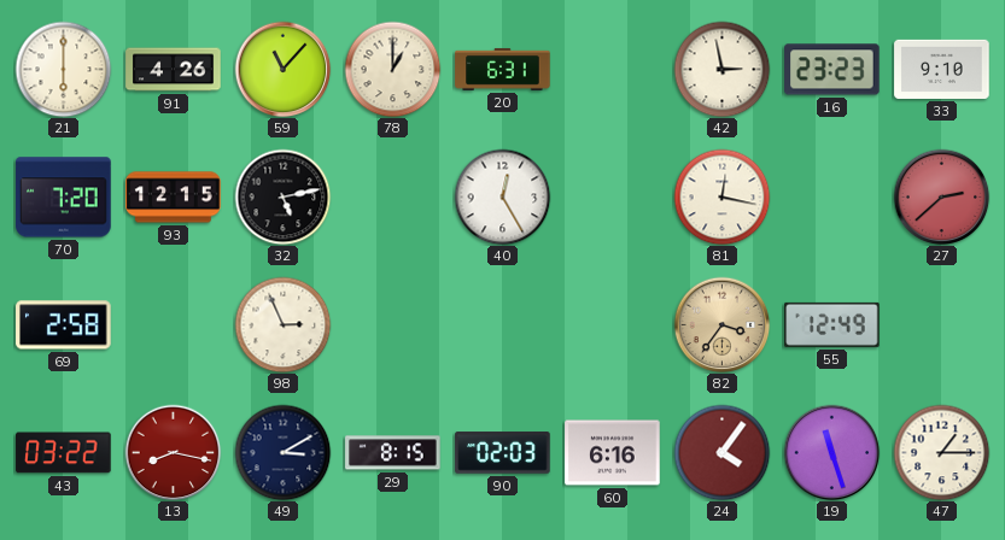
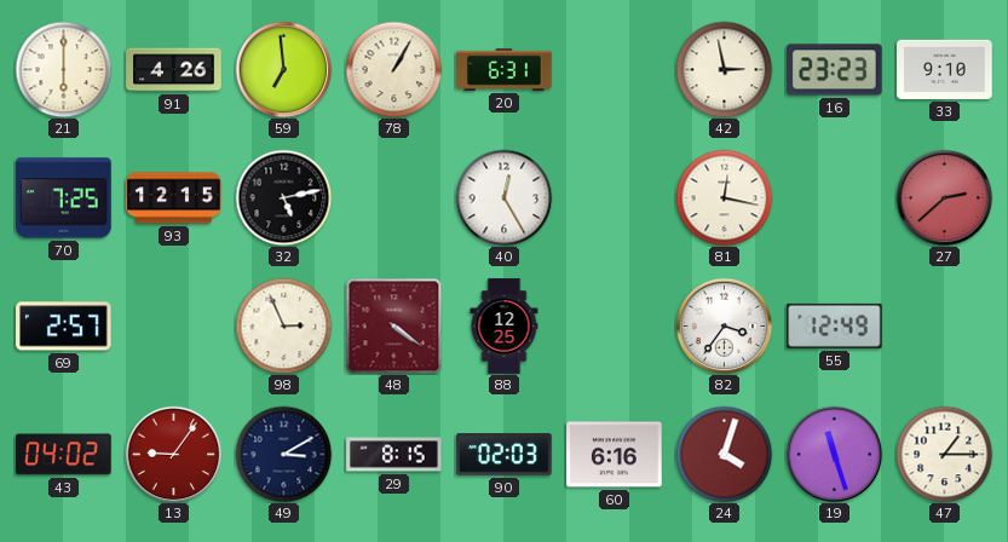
59: 11:07 -> 6:59
78: 1:00 -> 1:05
70: 7:20 -> 7:25
69: 2:58 -> 2:57
48: none -> 4:21
88: none -> 12:25
82 dial: champagne -> white
43: 03:22 -> 04:02
13: 8:17 -> 9:06
24: 4:06 -> 4:03
